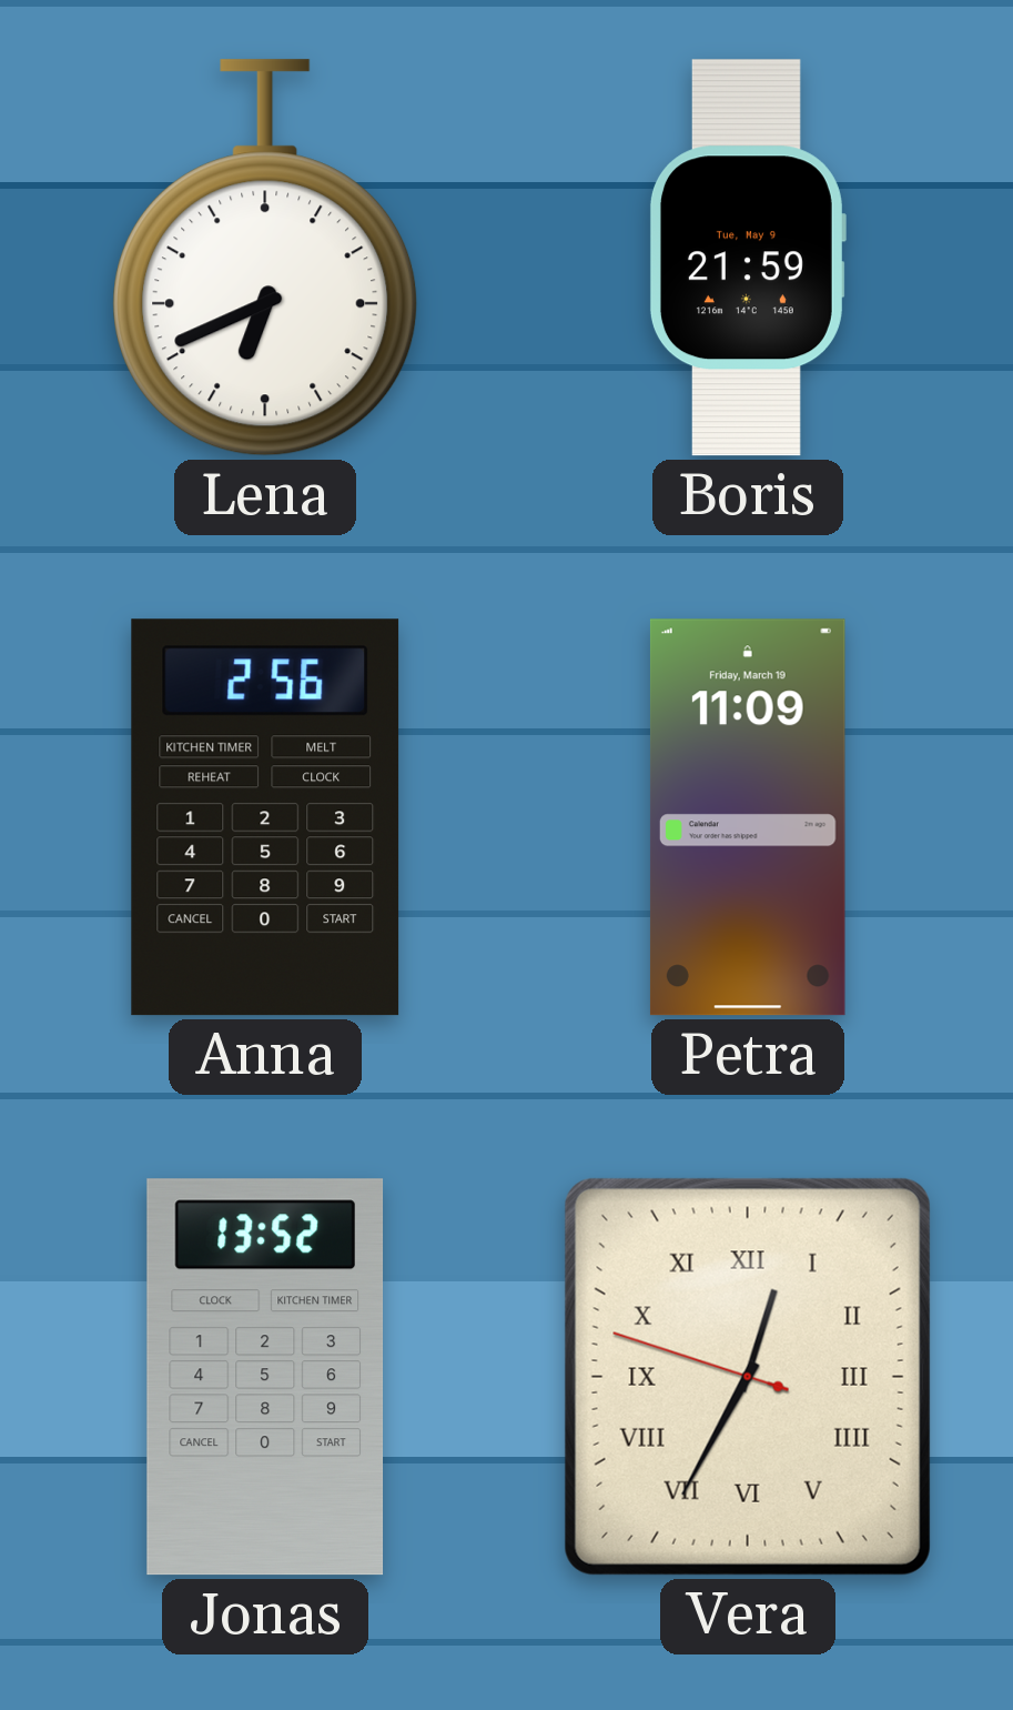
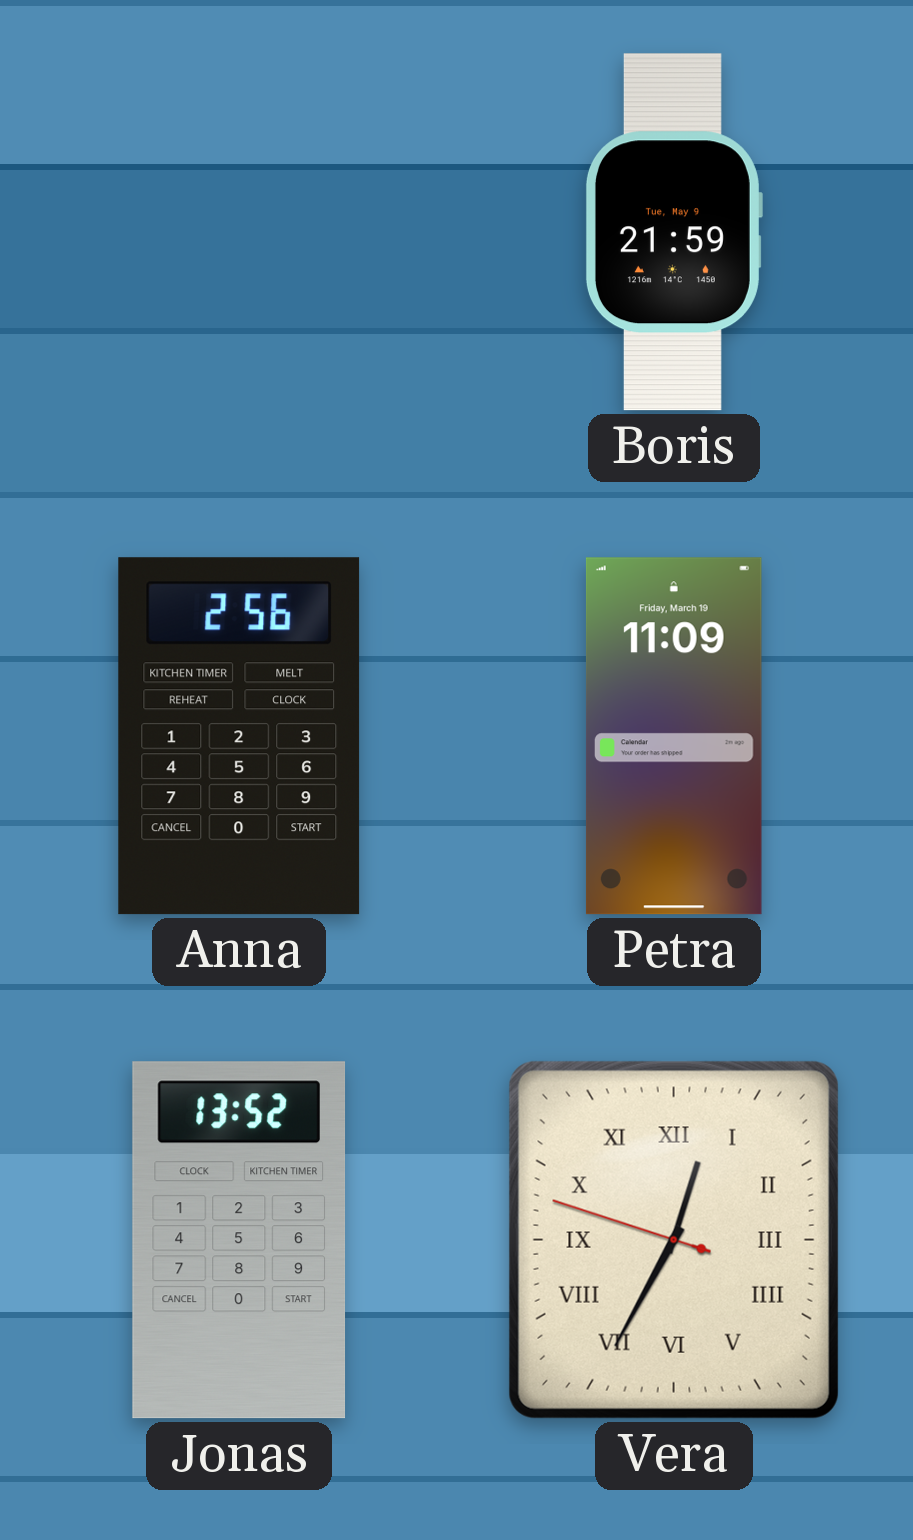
Lena: 6:41 -> none
